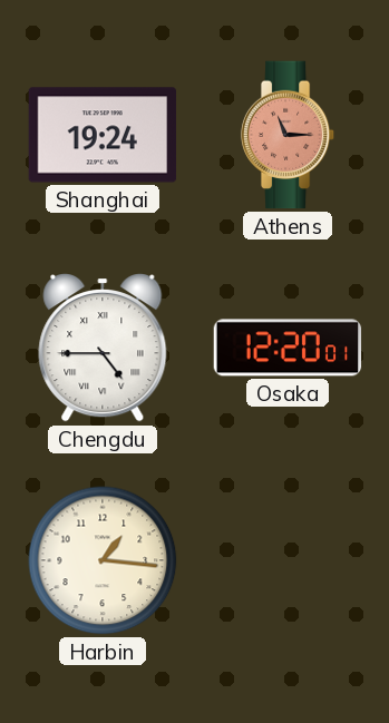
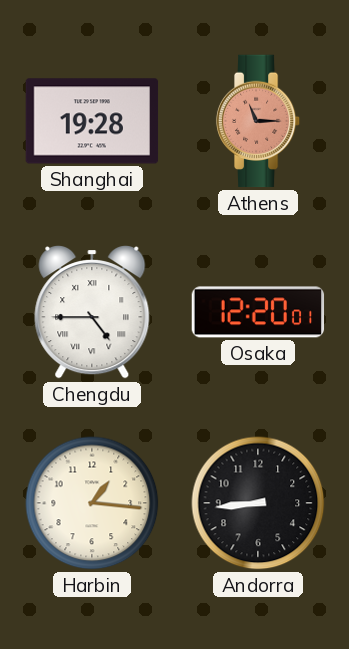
Shanghai: 19:24 -> 19:28
Andorra: none -> 8:44
